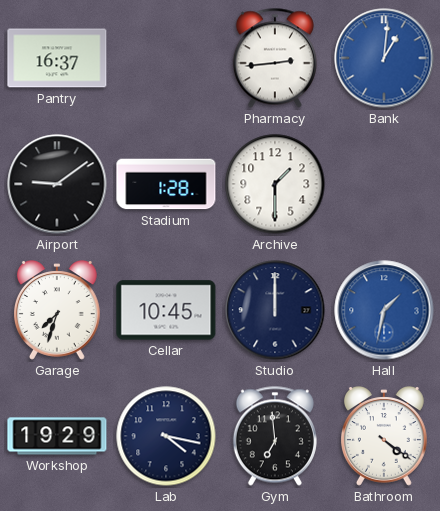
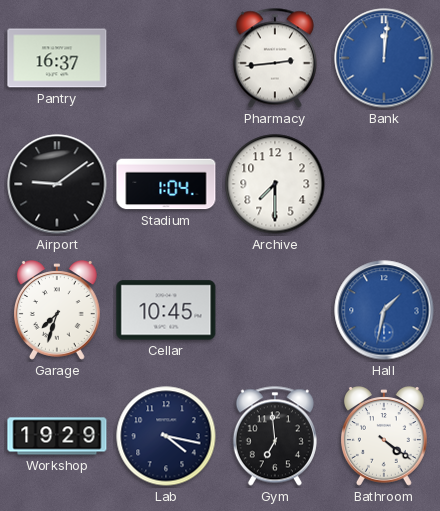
Bank: 1:01 -> 12:01
Stadium: 1:28 -> 1:04
Archive: 1:30 -> 7:30
Studio: 12:00 -> none
